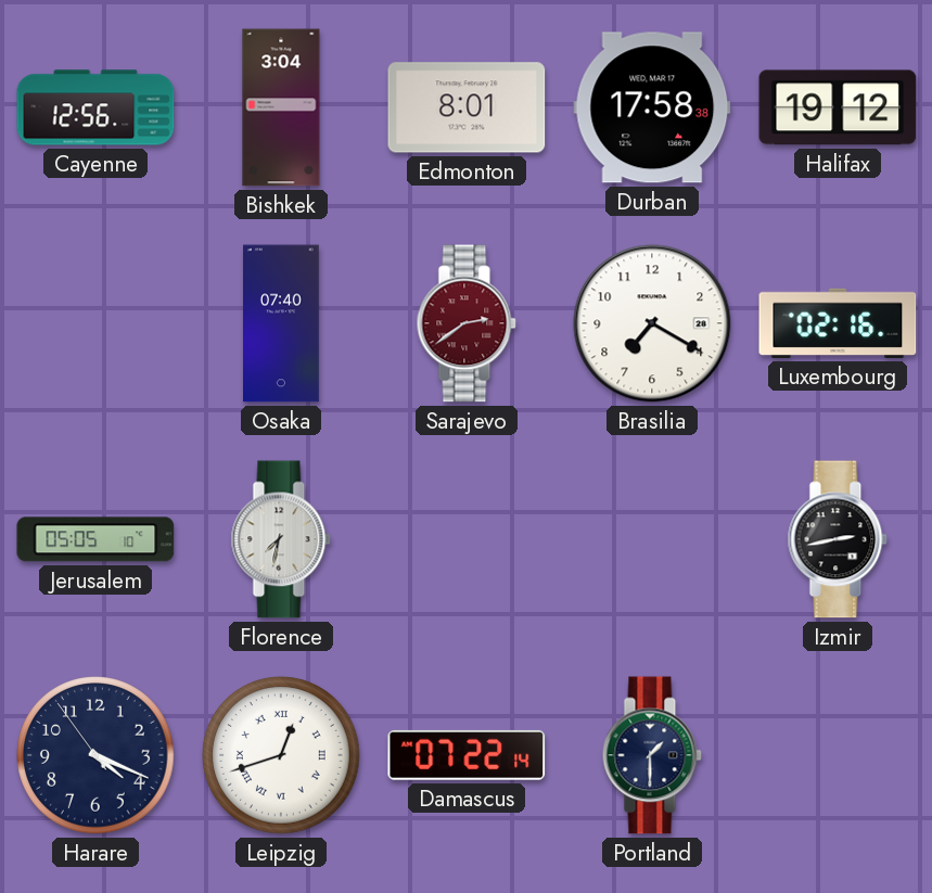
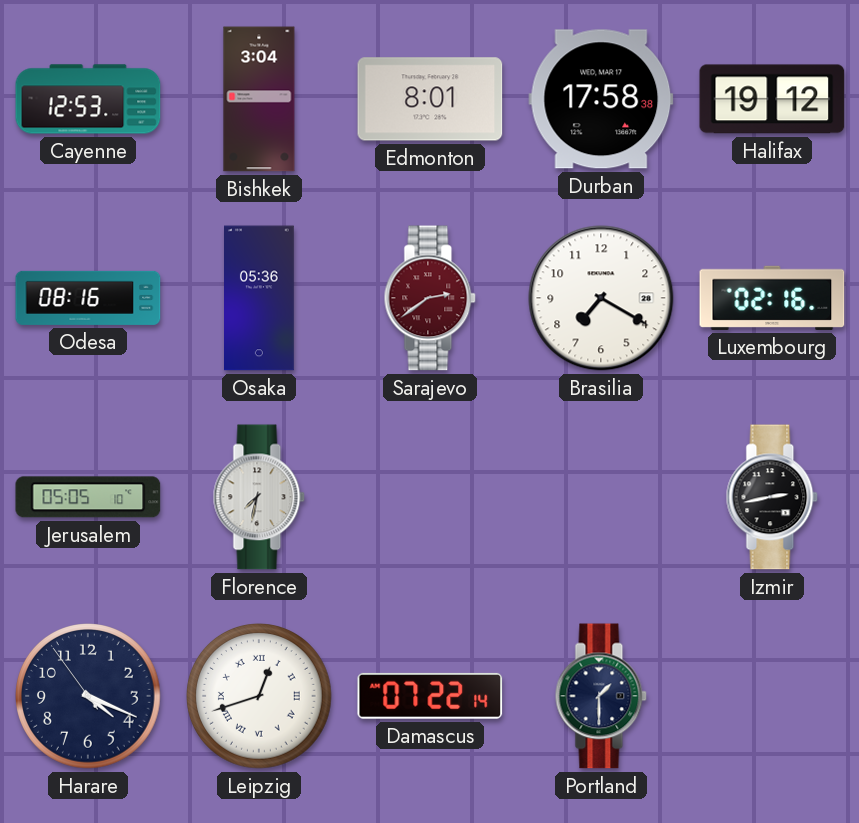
Cayenne: 12:56 -> 12:53
Odesa: none -> 08:16
Osaka: 07:40 -> 05:36
